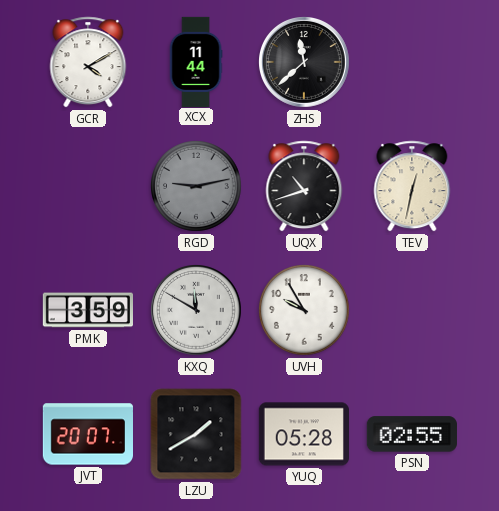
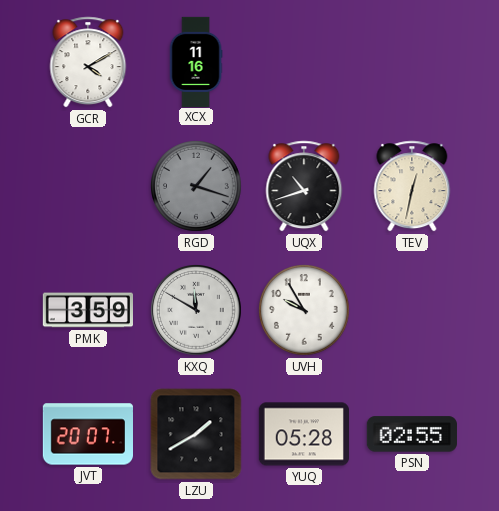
XCX: 11:44 -> 11:16
ZHS: 11:38 -> none
RGD: 9:13 -> 1:18
